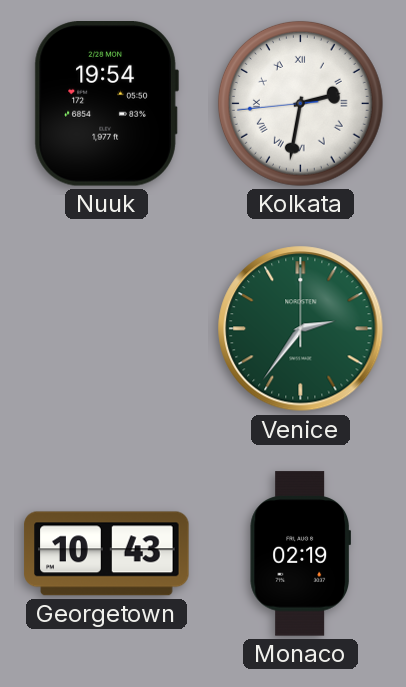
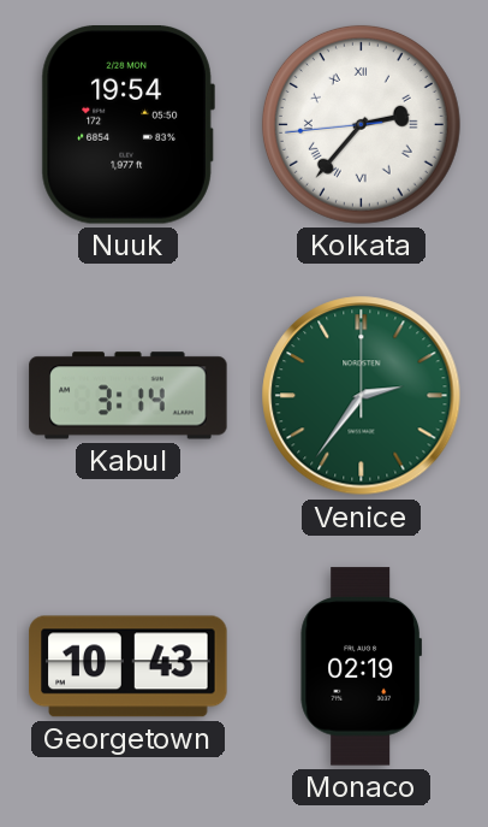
Kolkata: 2:31 -> 2:36
Kabul: none -> 3:14
